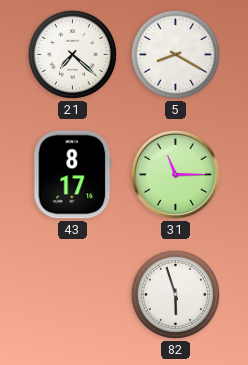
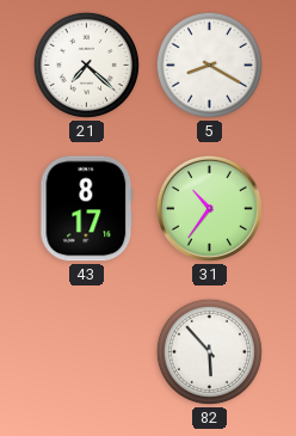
31: 11:15 -> 10:36
82: 5:57 -> 5:53
